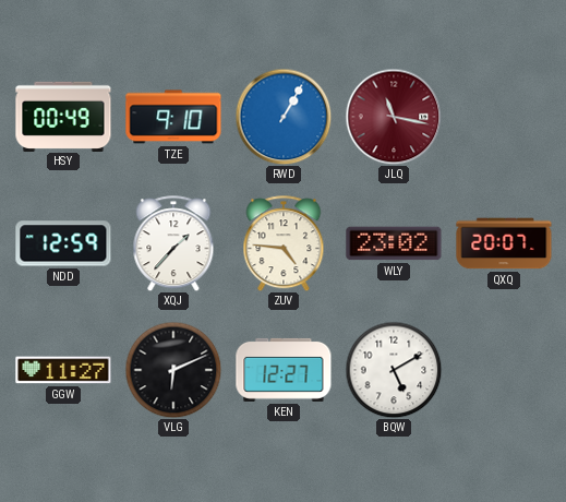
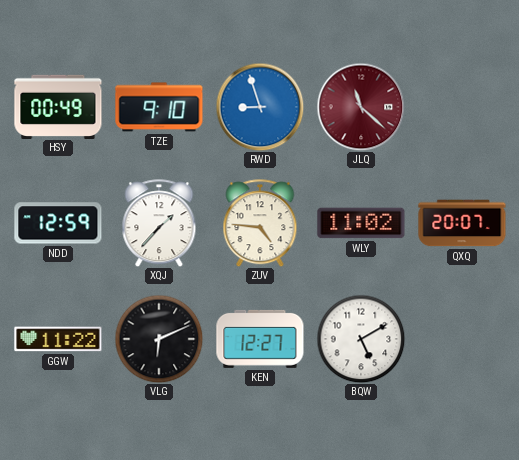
RWD: 1:05 -> 8:57
JLQ: 11:17 -> 11:22
WLY: 23:02 -> 11:02
GGW: 11:27 -> 11:22
